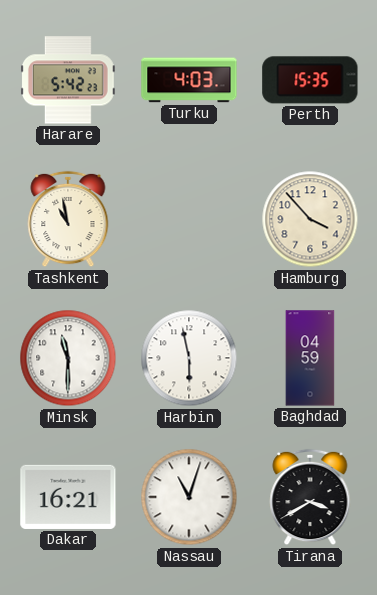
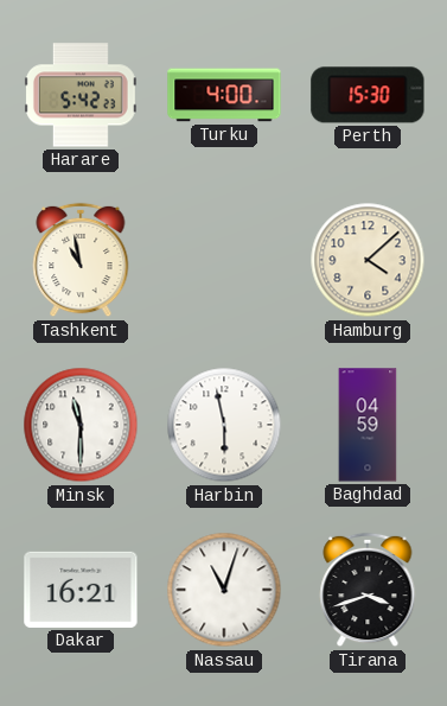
Turku: 4:03 -> 4:00
Perth: 15:35 -> 15:30
Hamburg: 3:53 -> 4:08
Tirana: 3:40 -> 3:42
